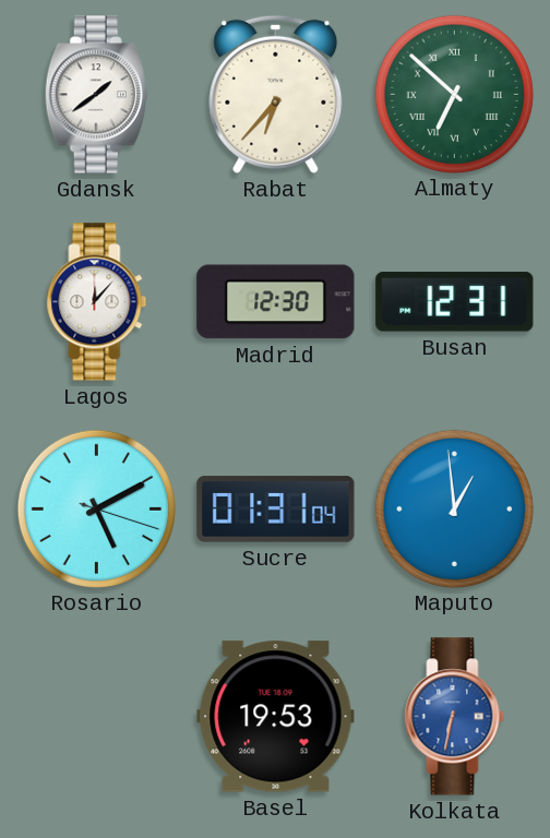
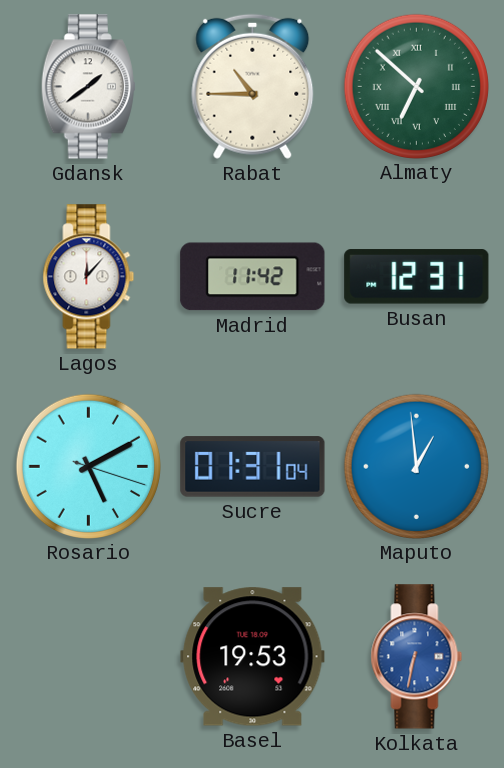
Rabat: 6:37 -> 10:45
Madrid: 12:30 -> 11:42
